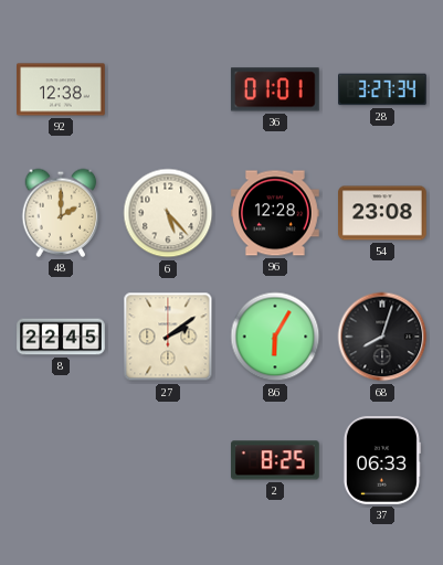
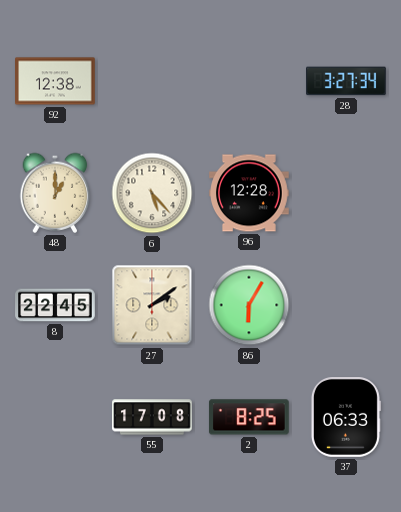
36: 01:01 -> none
48: 2:00 -> 1:00
54: 23:08 -> none
68: 8:03 -> none
55: none -> 17:08
